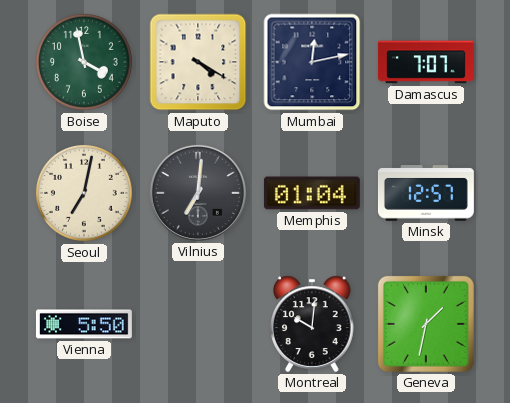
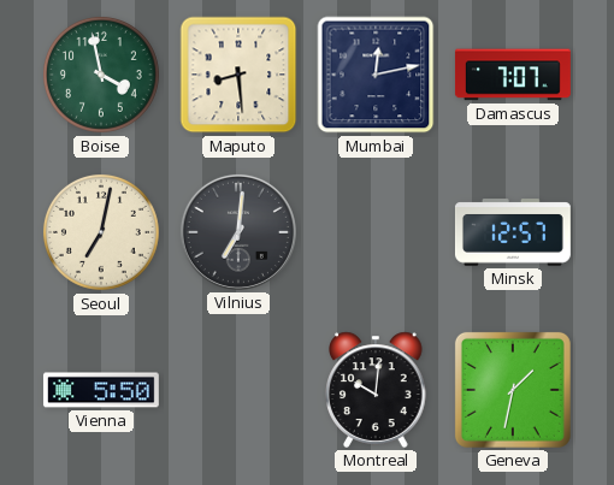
Maputo: 4:20 -> 8:29
Memphis: 01:04 -> none
